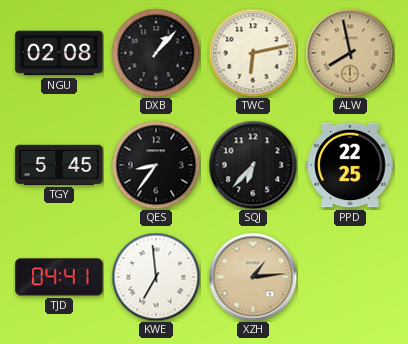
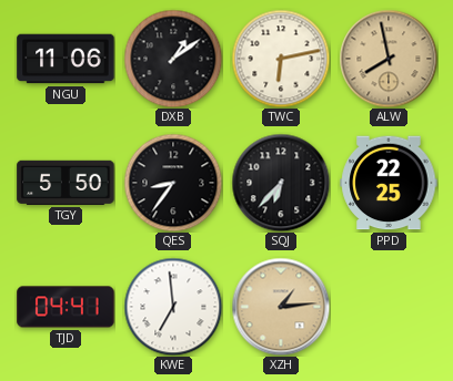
NGU: 02:08 -> 11:06
DXB: 1:07 -> 1:09
TGY: 5:45 -> 5:50
